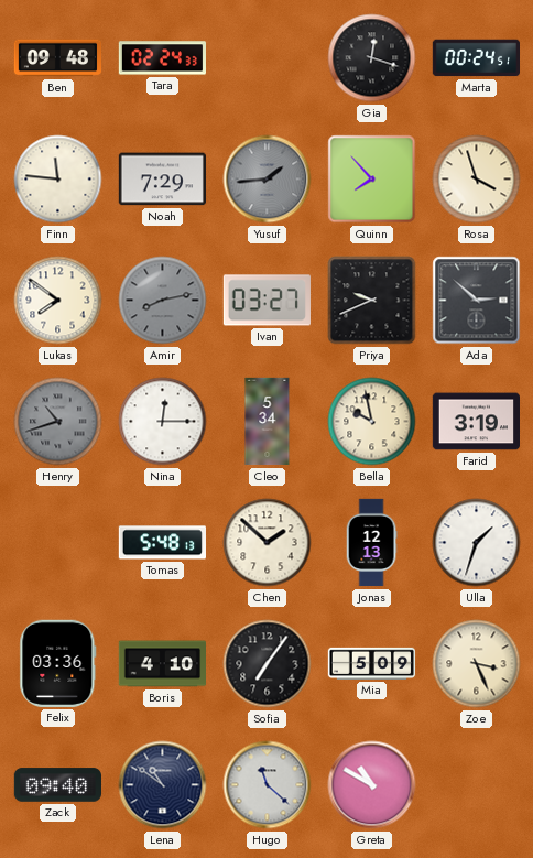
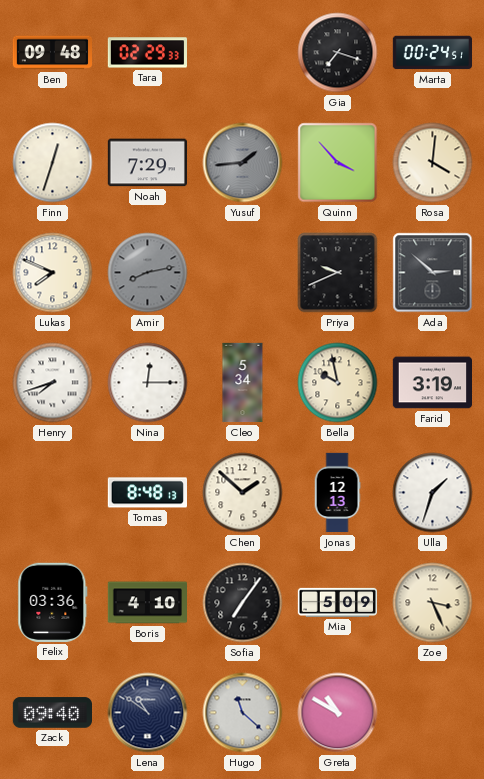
Tara: 02:24 -> 02:29
Gia: 12:18 -> 7:18
Finn: 11:46 -> 12:33
Quinn: 7:53 -> 3:53
Rosa: 3:57 -> 4:01
Lukas: 7:51 -> 7:49
Ivan: 03:27 -> none
Henry: 10:42 -> 7:42
Henry dial: grey -> white
Tomas: 5:48 -> 8:48
